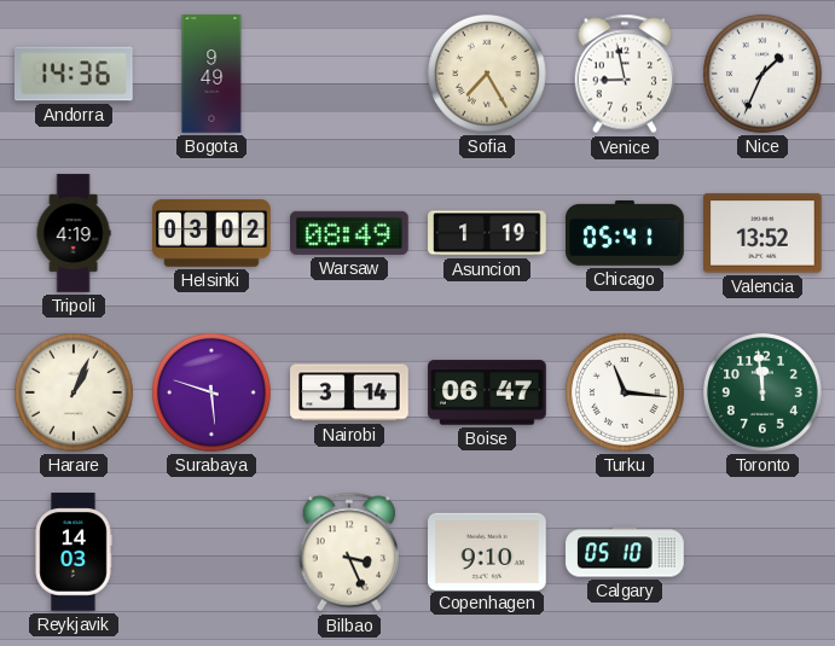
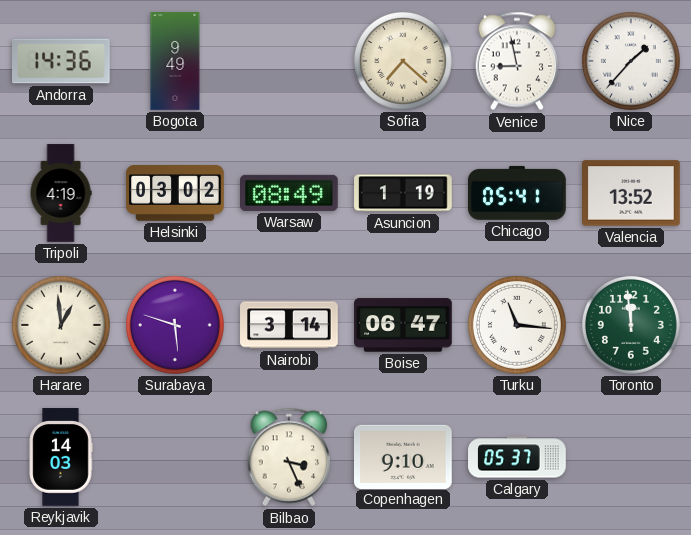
Sofia: 7:25 -> 7:22
Nice: 1:34 -> 1:37
Harare: 1:04 -> 12:59
Calgary: 05:10 -> 05:37
